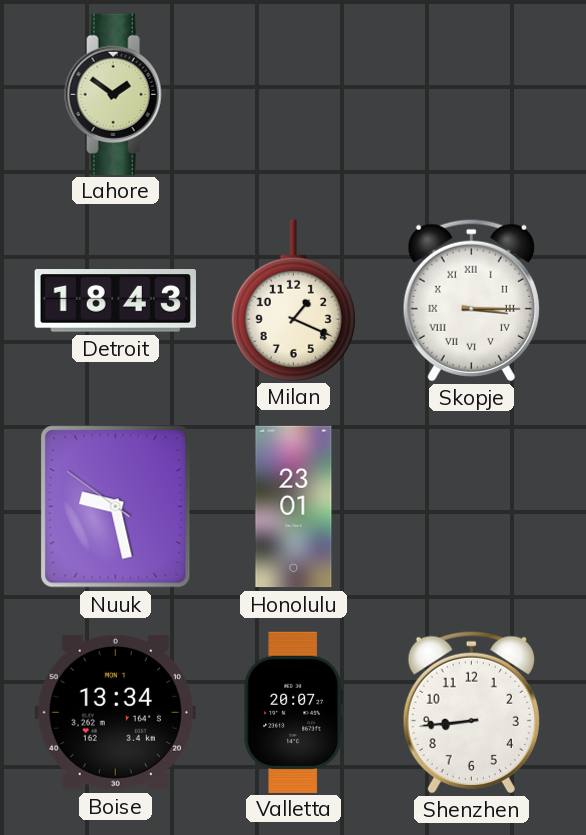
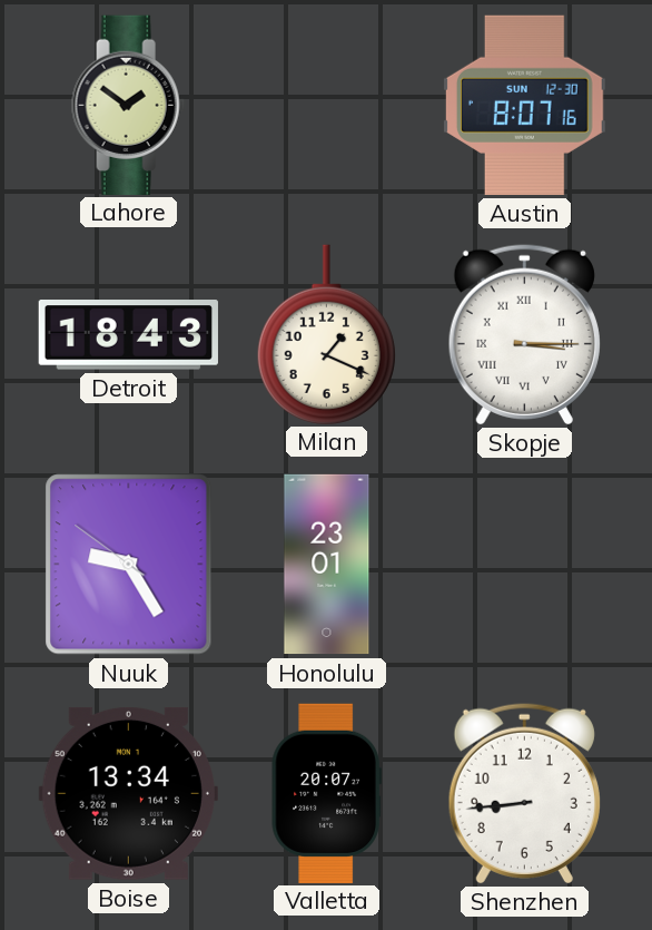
Austin: none -> 8:07
Nuuk: 9:27 -> 9:24
